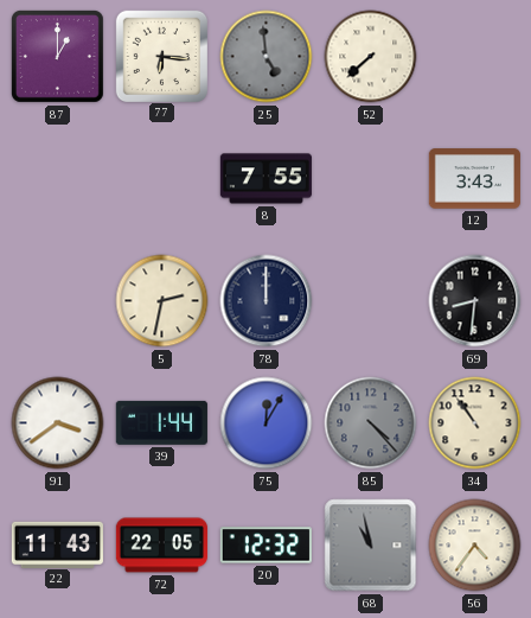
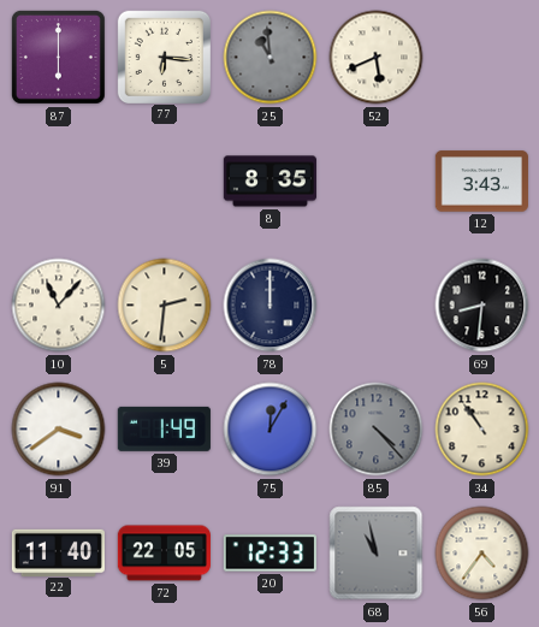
87: 1:00 -> 6:00
25: 4:59 -> 10:59
52: 7:38 -> 5:41
8: 7:55 -> 8:35
10: none -> 11:07
5: 2:32 -> 2:31
39: 1:44 -> 1:49
22: 11:43 -> 11:40
20: 12:32 -> 12:33
